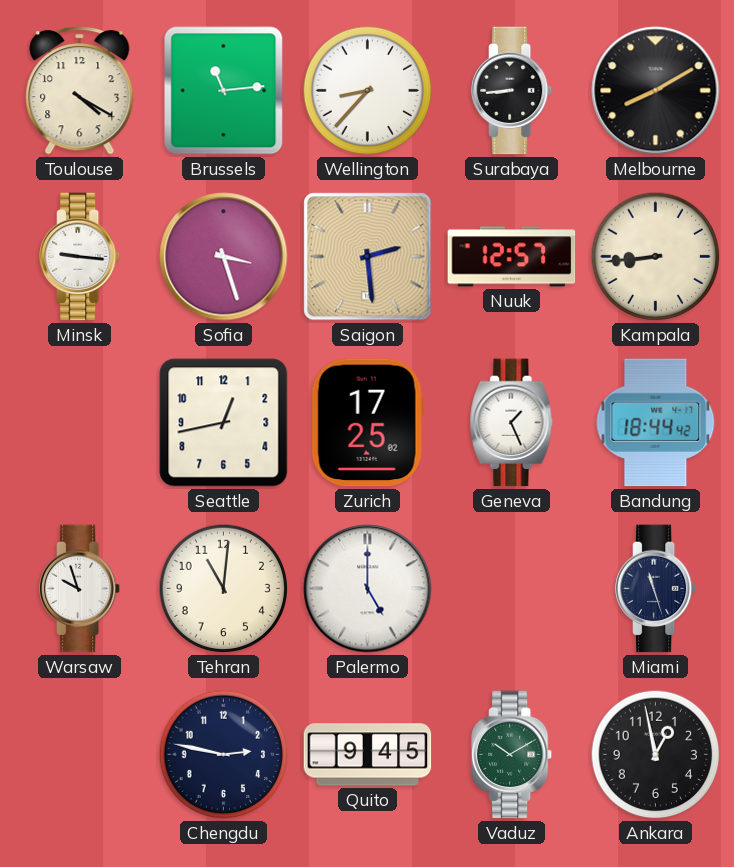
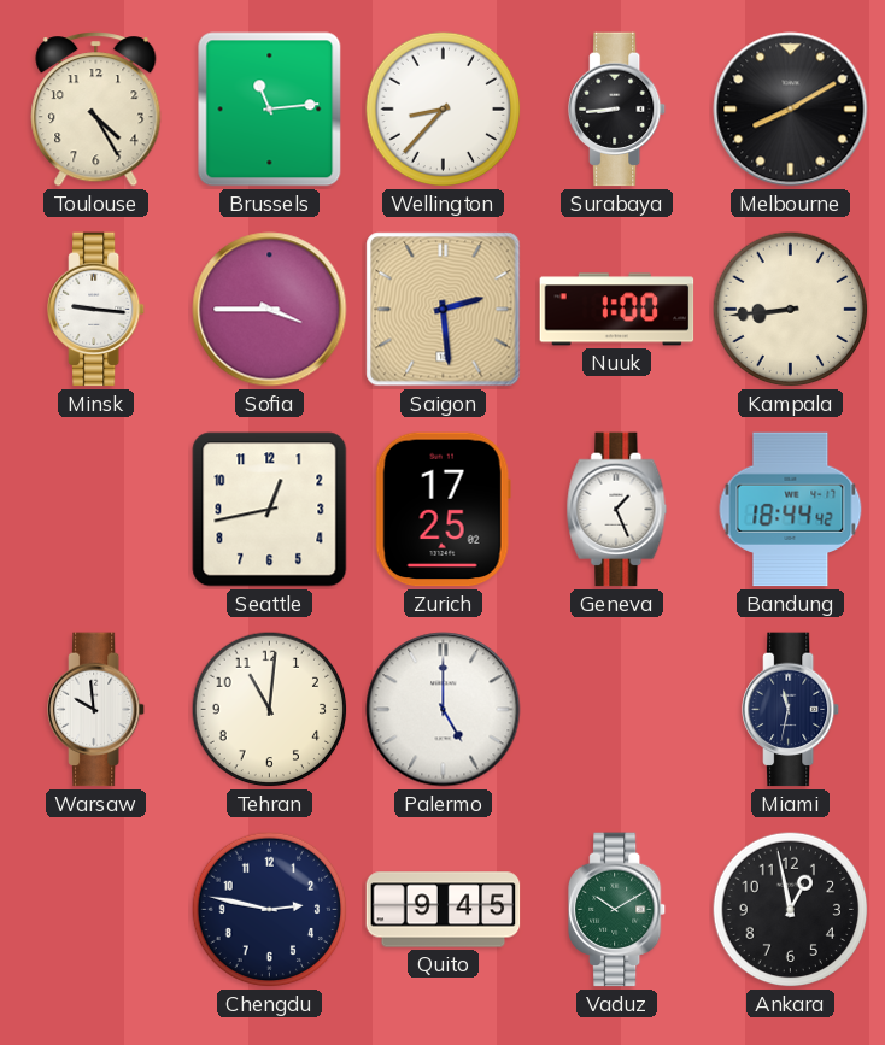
Toulouse: 4:20 -> 4:25
Sofia: 3:27 -> 3:45
Nuuk: 12:57 -> 1:00
Warsaw: 9:57 -> 9:59
Miami: 11:27 -> 11:32
